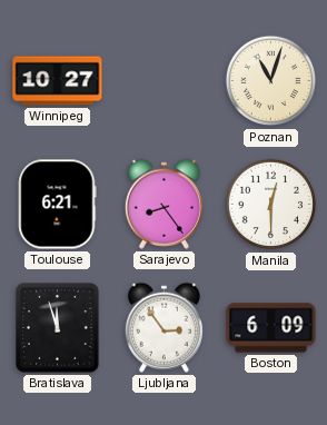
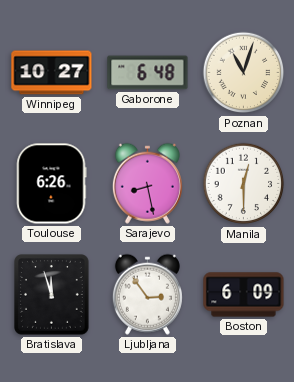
Gaborone: none -> 6:48
Toulouse: 6:21 -> 6:26
Sarajevo: 8:24 -> 8:28
